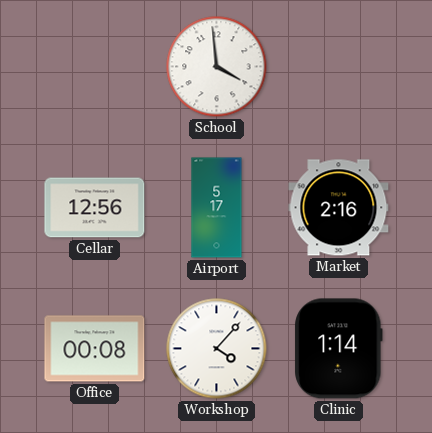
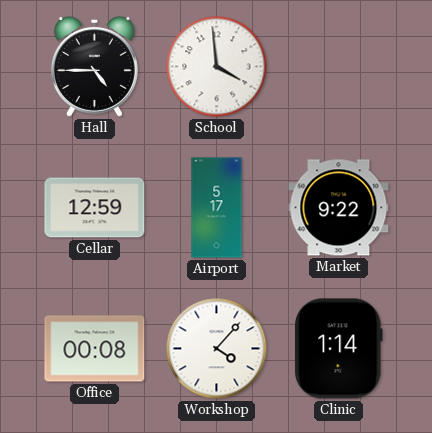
Hall: none -> 4:45
Cellar: 12:56 -> 12:59
Market: 2:16 -> 9:22
